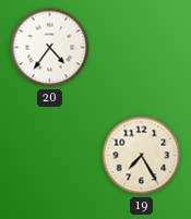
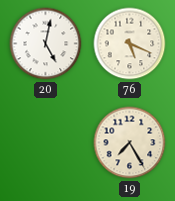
20: 4:36 -> 5:02
76: none -> 5:19
